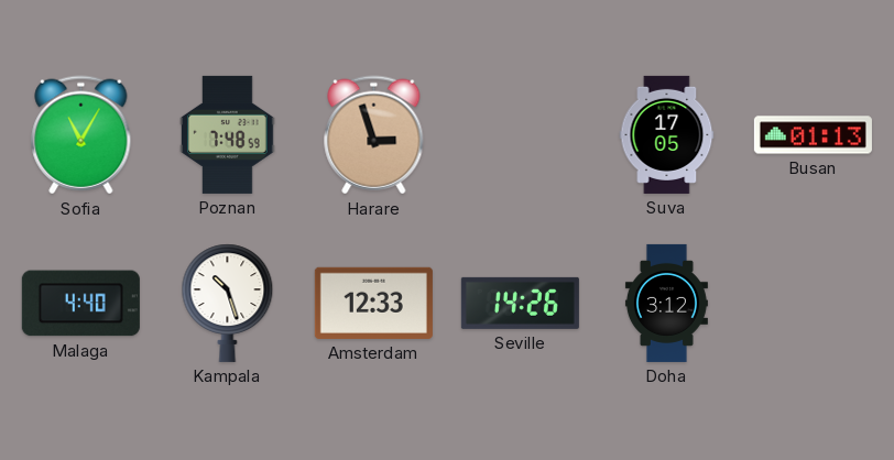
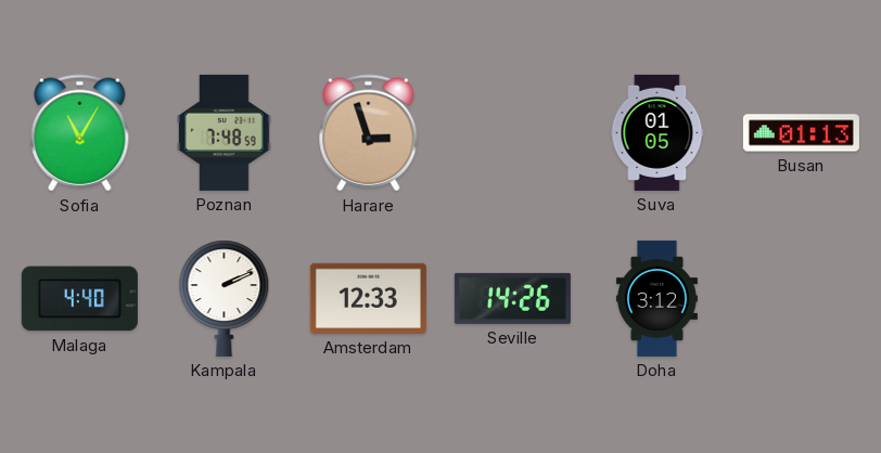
Suva: 17:05 -> 01:05
Kampala: 10:27 -> 2:11
